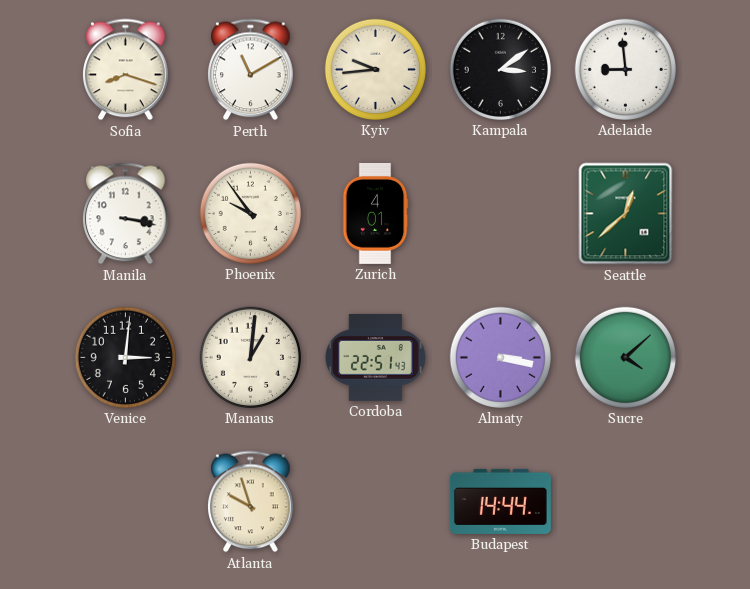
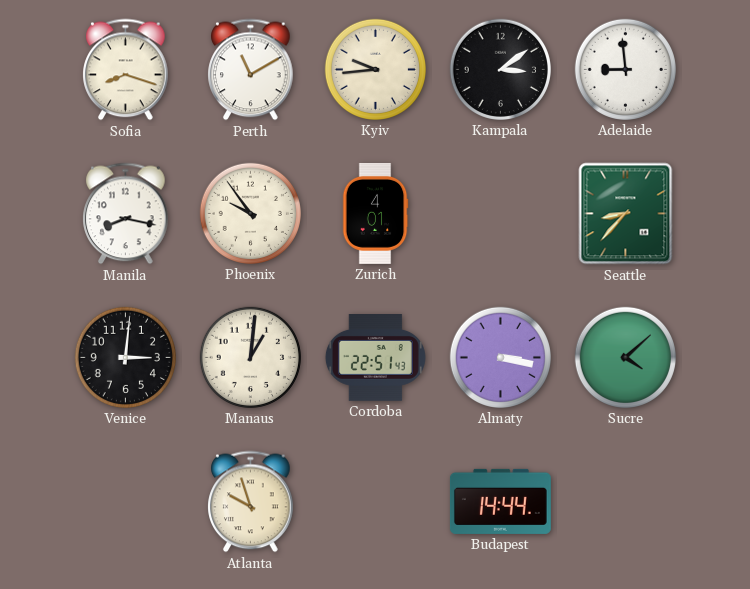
Manila: 3:17 -> 8:17
Seattle: 12:38 -> 8:37
